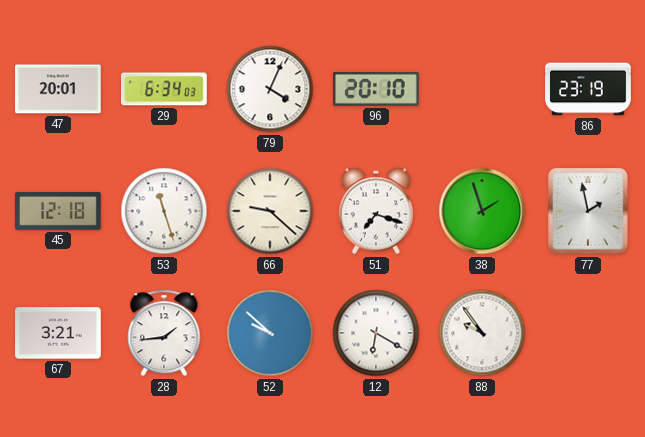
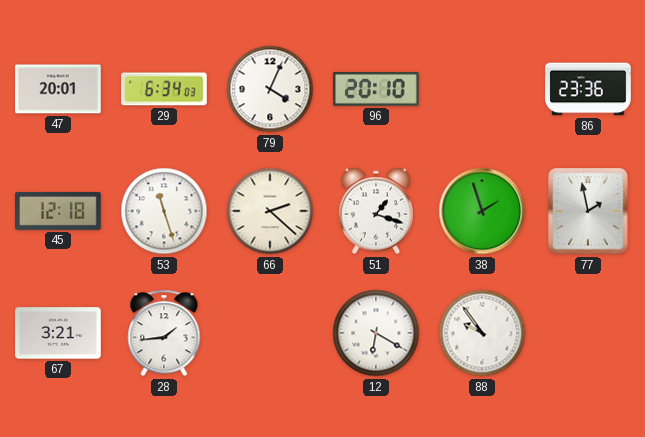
86: 23:19 -> 23:36
66: 9:22 -> 2:22
51: 7:18 -> 1:18
52: 9:52 -> none
